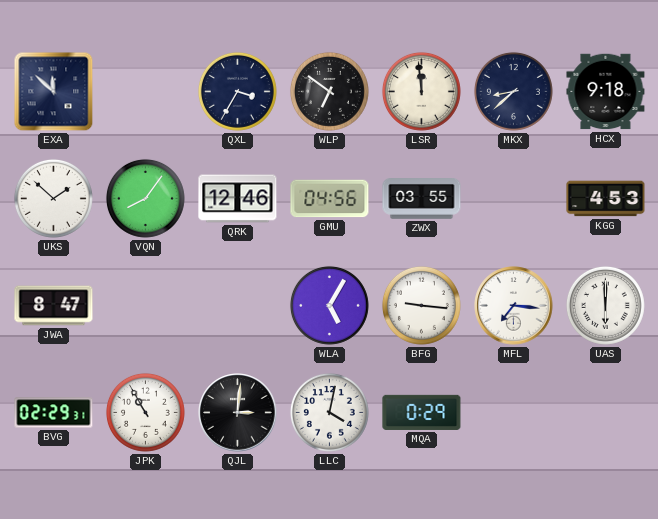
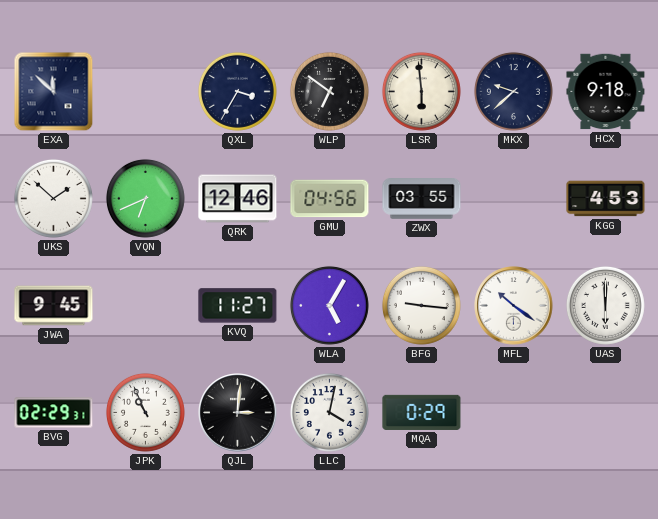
LSR: 11:59 -> 5:59
MKX: 8:38 -> 9:38
VQN: 8:06 -> 6:41
JWA: 8:47 -> 9:45
KVQ: none -> 11:27
MFL: 7:16 -> 10:21
JPK: 10:55 -> 10:56
